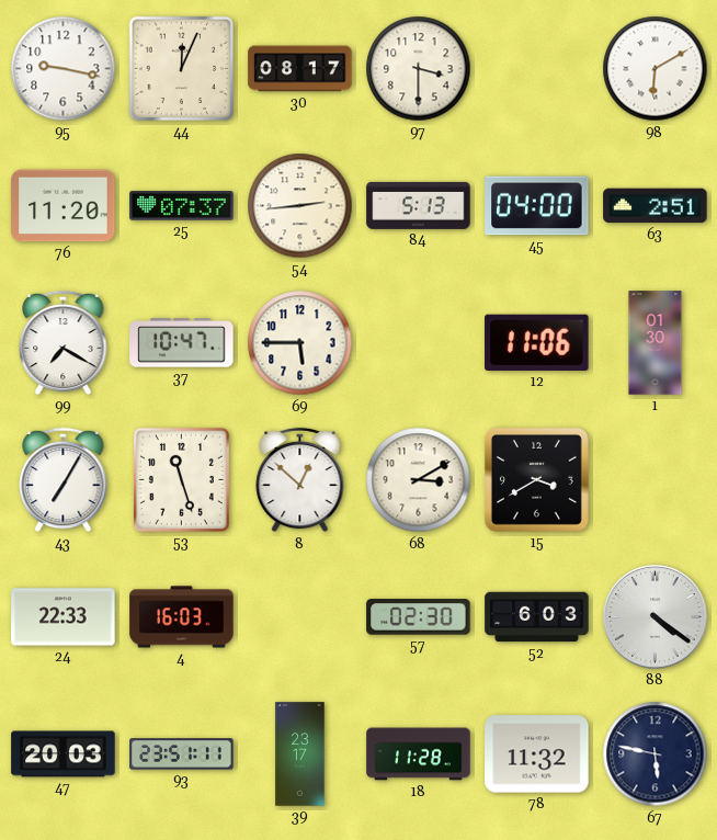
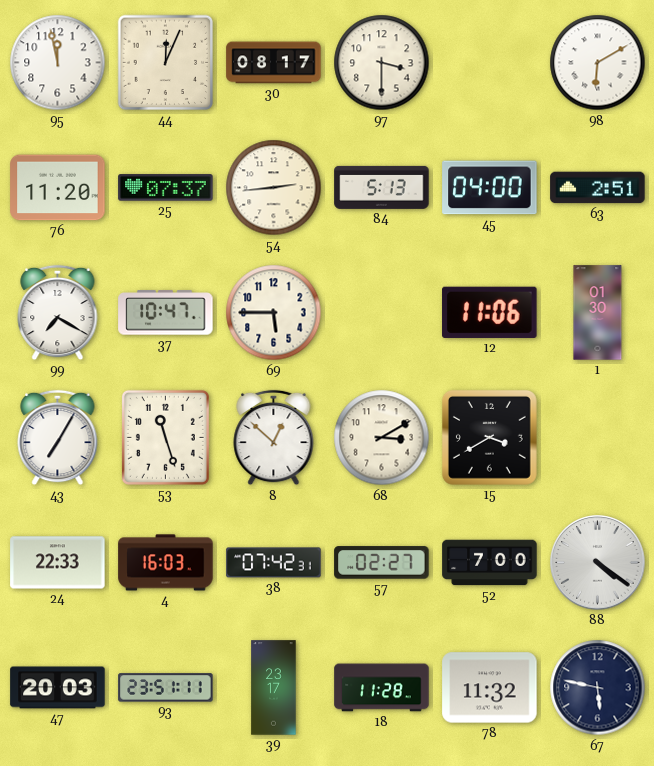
95: 9:17 -> 11:58
38: none -> 07:42
57: 02:30 -> 02:27
52: 6:03 -> 7:00
